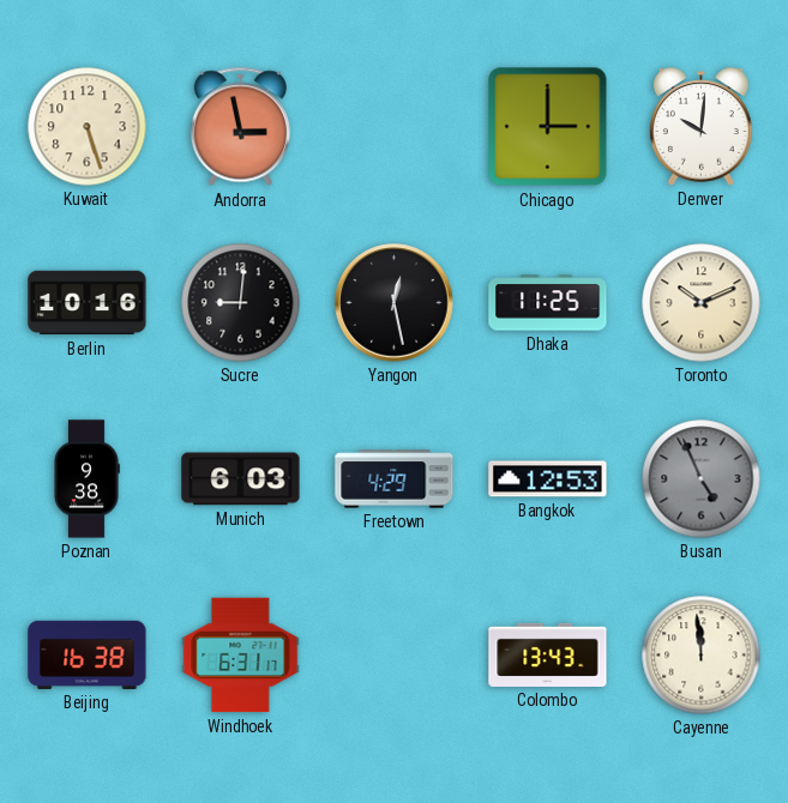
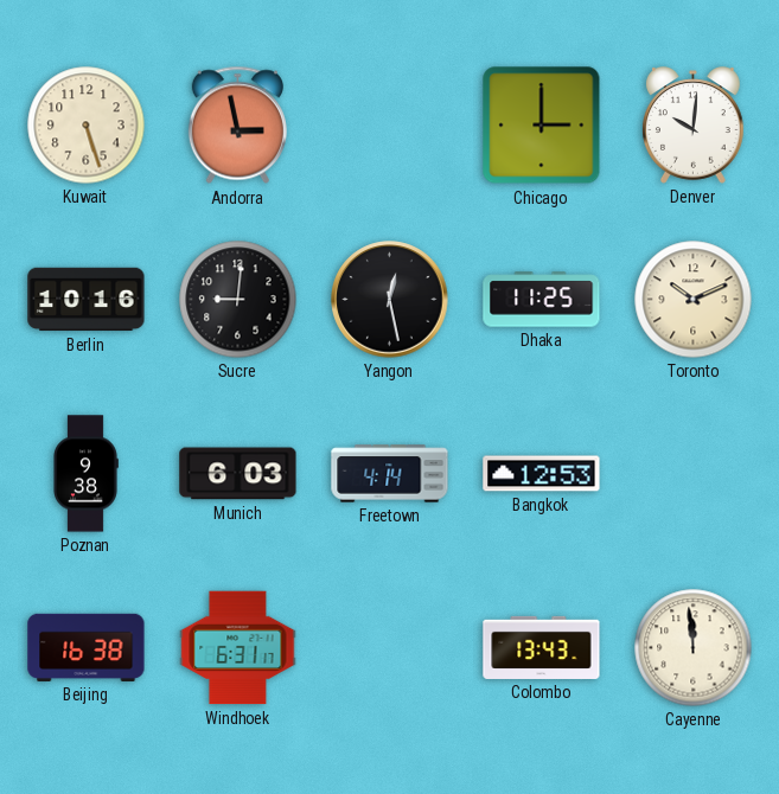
Freetown: 4:29 -> 4:14
Busan: 4:56 -> none
